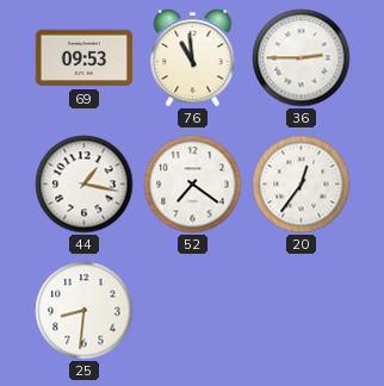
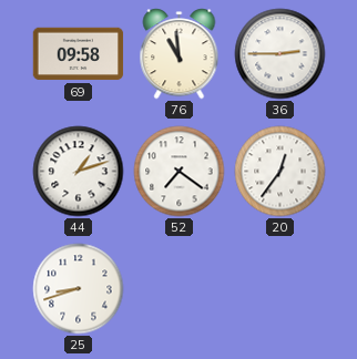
69: 09:53 -> 09:58
44: 1:17 -> 1:12
25: 8:31 -> 8:42
